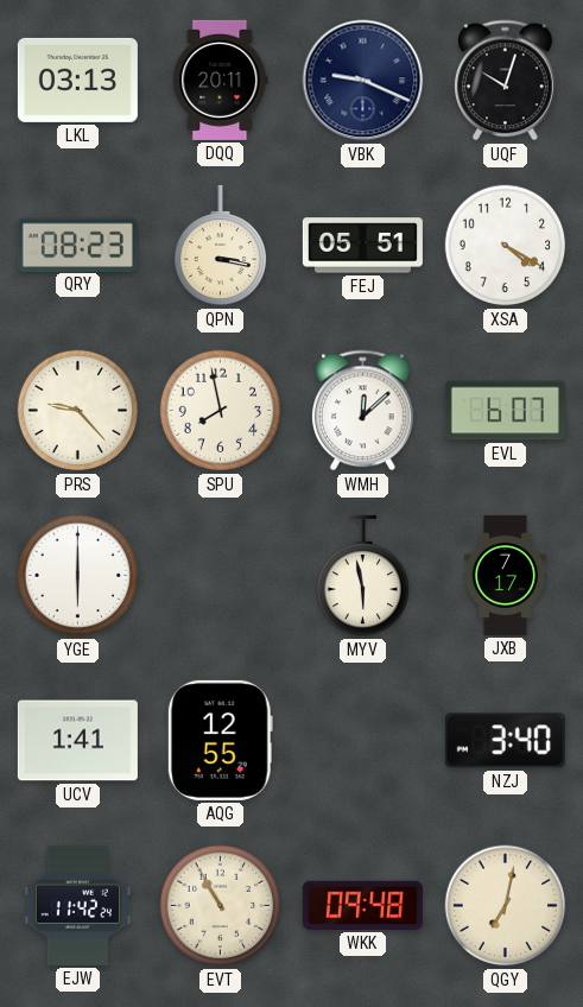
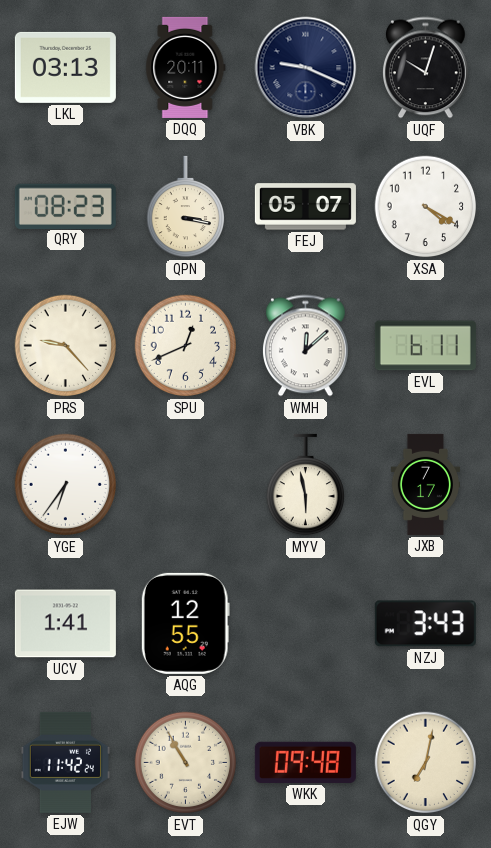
FEJ: 05:51 -> 05:07
SPU: 7:58 -> 12:41
EVL: 6:07 -> 6:11
YGE: 6:00 -> 6:36
NZJ: 3:40 -> 3:43
